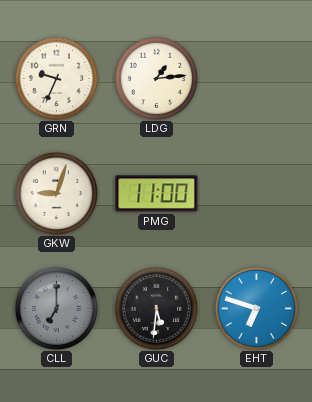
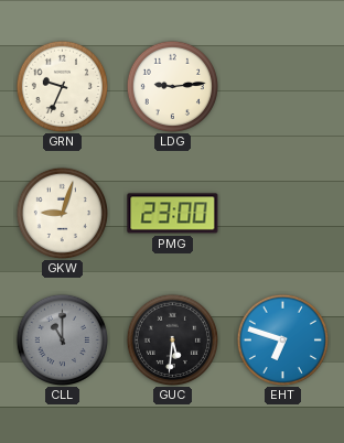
LDG: 1:14 -> 9:14
PMG: 11:00 -> 23:00
CLL: 7:00 -> 11:00
